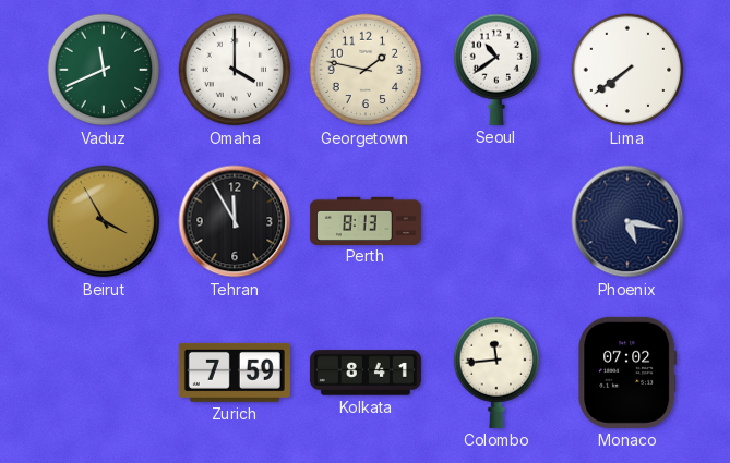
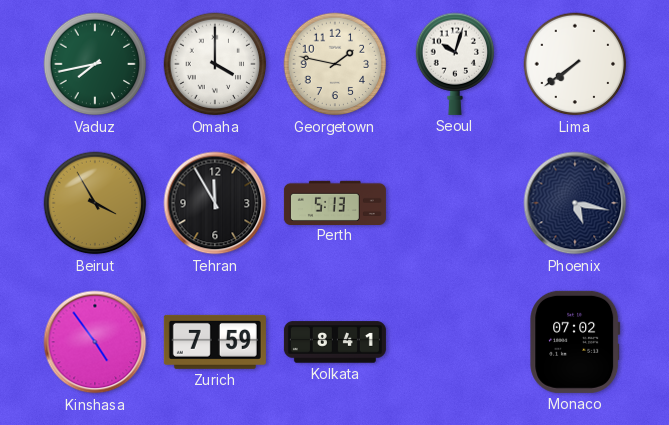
Vaduz: 11:41 -> 7:43
Seoul: 10:39 -> 10:03
Perth: 8:13 -> 5:13
Kinshasa: none -> 4:54
Colombo: 11:44 -> none
